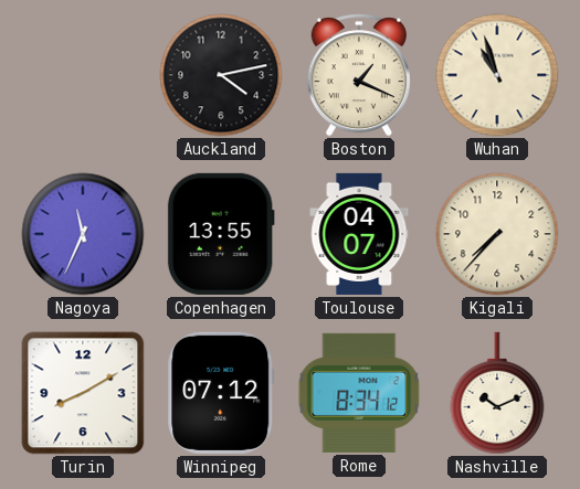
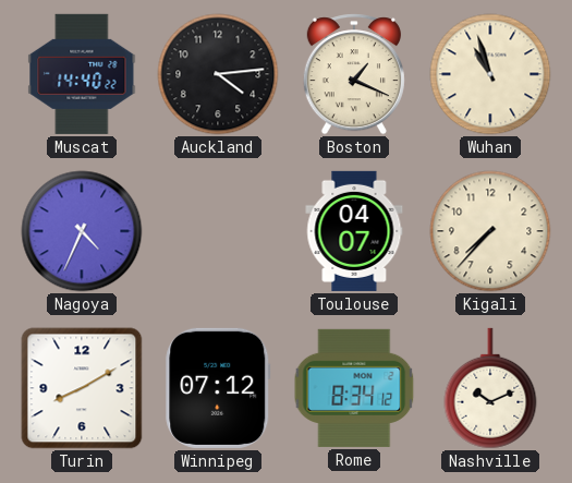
Muscat: none -> 14:40
Auckland: 4:13 -> 4:14
Nagoya: 11:34 -> 4:34
Copenhagen: 13:55 -> none
